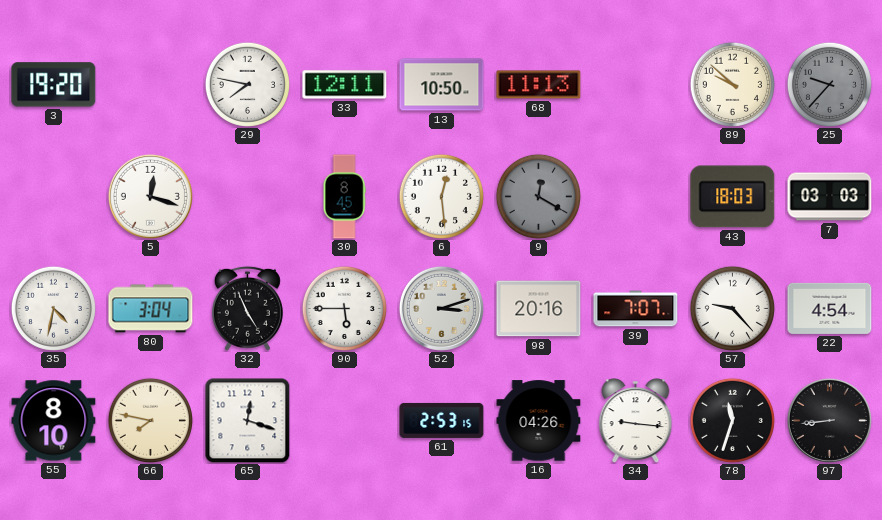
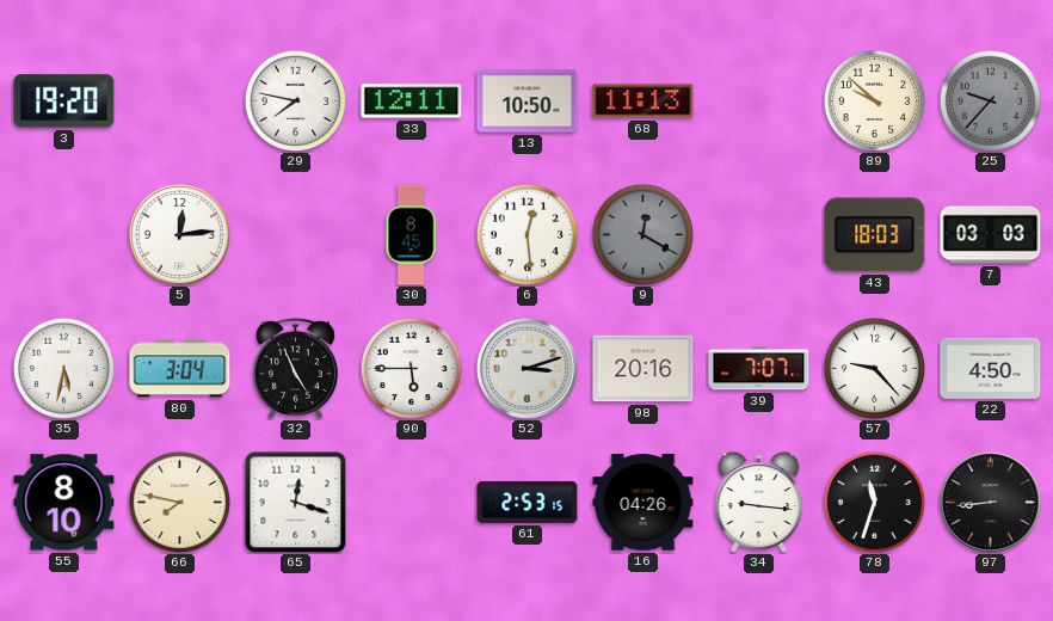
5: 12:18 -> 12:14
35: 4:32 -> 5:32
22: 4:54 -> 4:50
